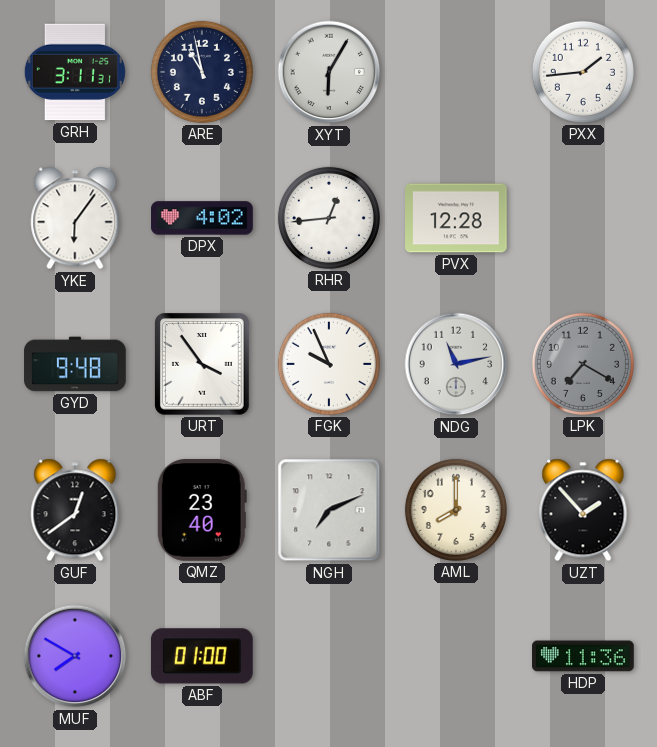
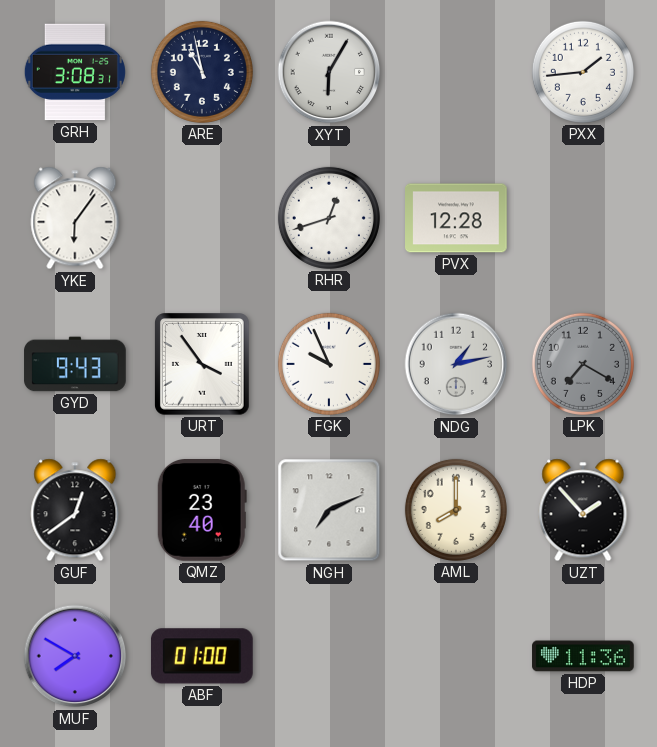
GRH: 3:11 -> 3:08
DPX: 4:02 -> none
RHR: 12:44 -> 12:42
GYD: 9:48 -> 9:43
NDG: 11:13 -> 1:13
